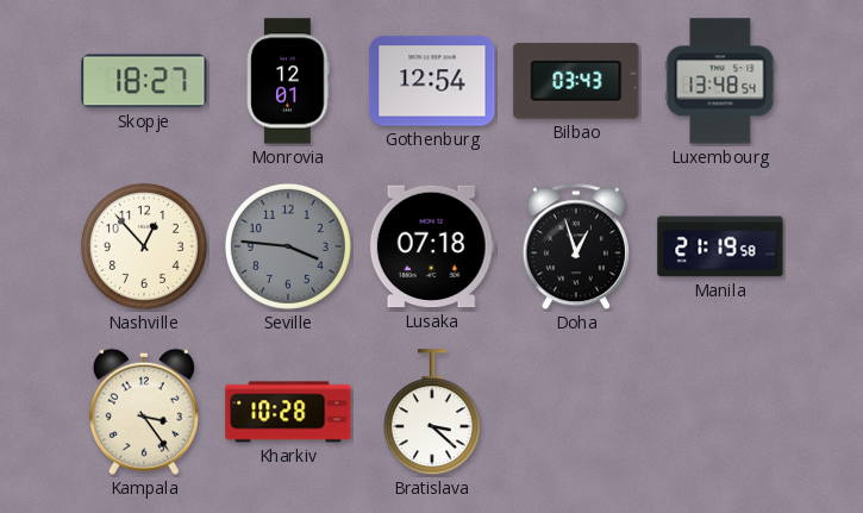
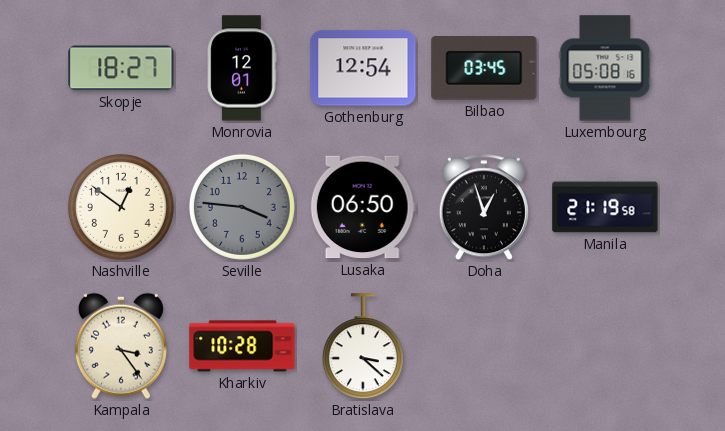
Bilbao: 03:43 -> 03:45
Luxembourg: 13:48 -> 05:08
Nashville: 12:53 -> 12:51
Lusaka: 07:18 -> 06:50
